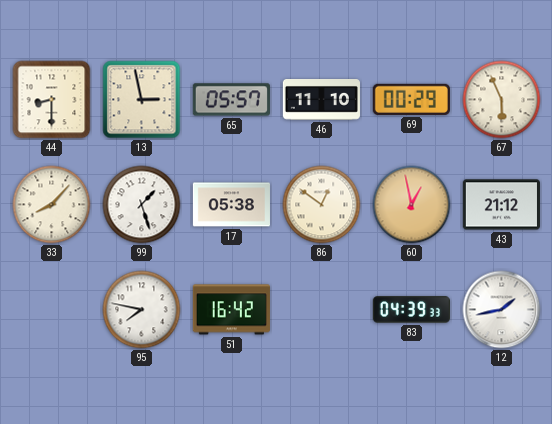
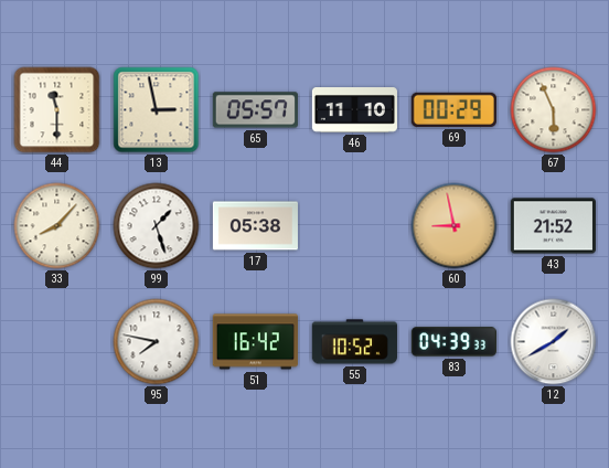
44: 8:30 -> 11:30
86: 12:51 -> none
60: 12:58 -> 8:58
43: 21:12 -> 21:52
55: none -> 10:52
12: 1:43 -> 1:40
